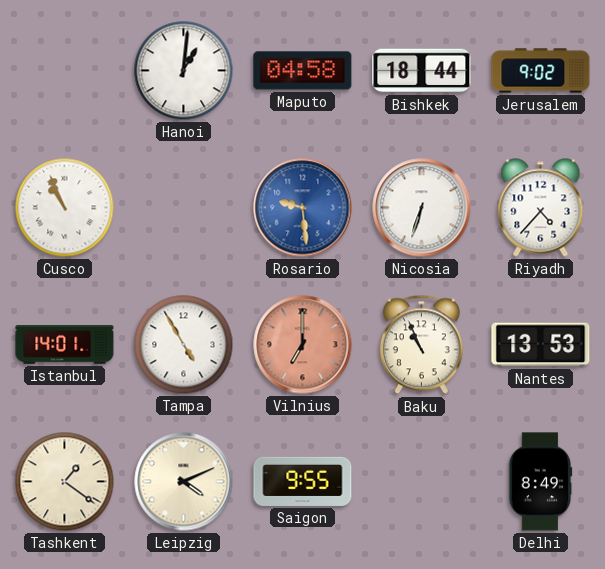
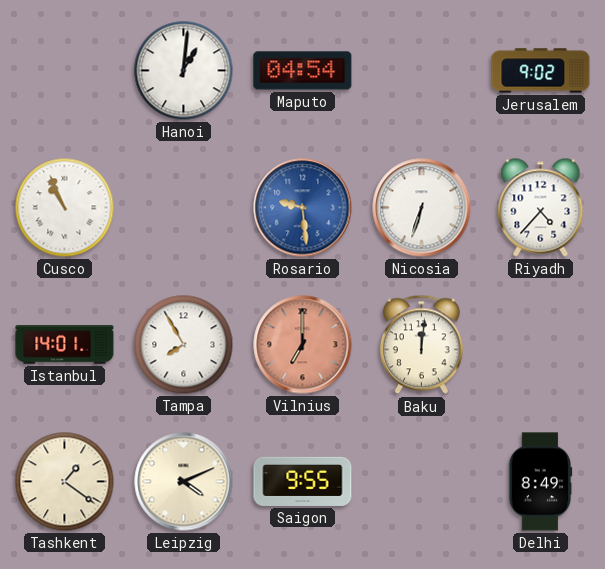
Maputo: 04:58 -> 04:54
Bishkek: 18:44 -> none
Tampa: 4:55 -> 7:55
Baku: 10:56 -> 12:01
Nantes: 13:53 -> none
